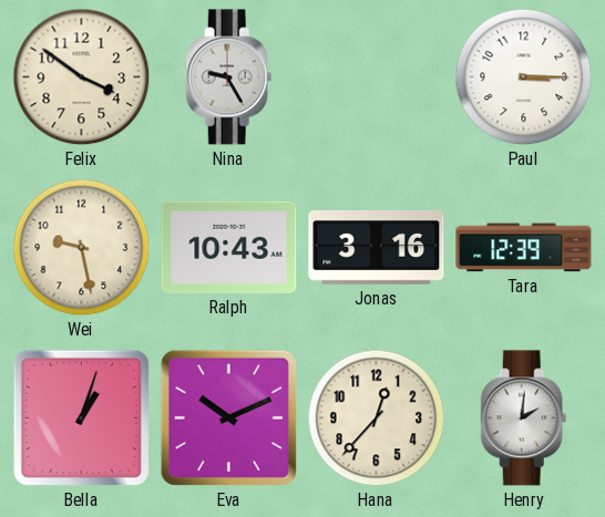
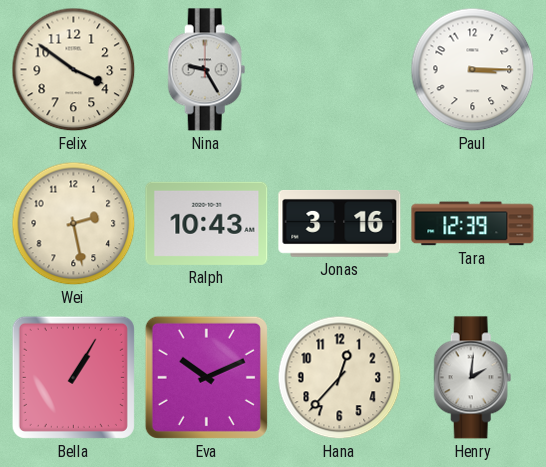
Wei: 9:28 -> 2:28
Bella: 1:03 -> 1:05
